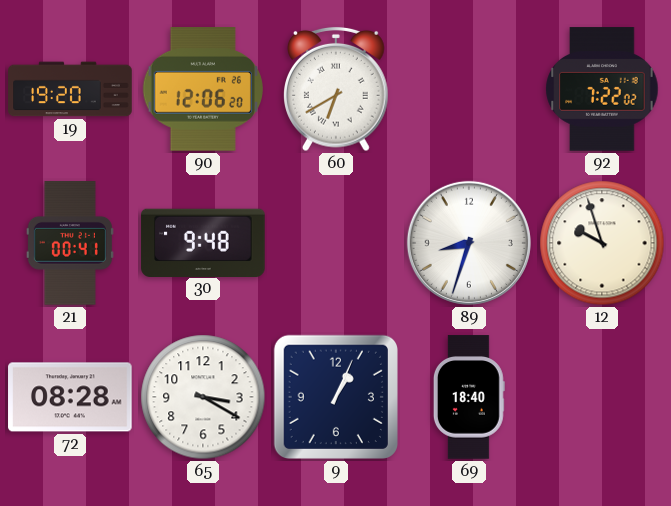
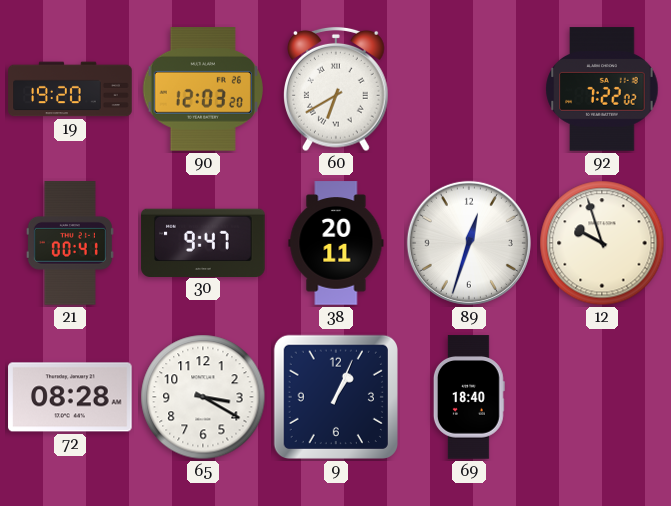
90: 12:06 -> 12:03
30: 9:48 -> 9:47
38: none -> 20:11
89: 8:33 -> 12:33
